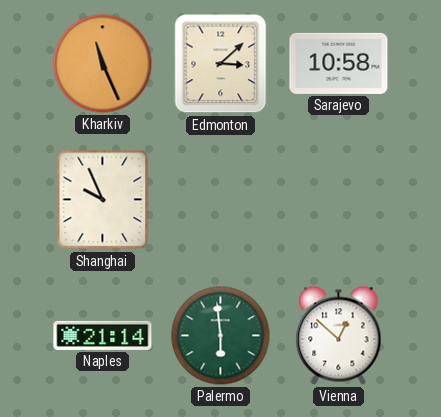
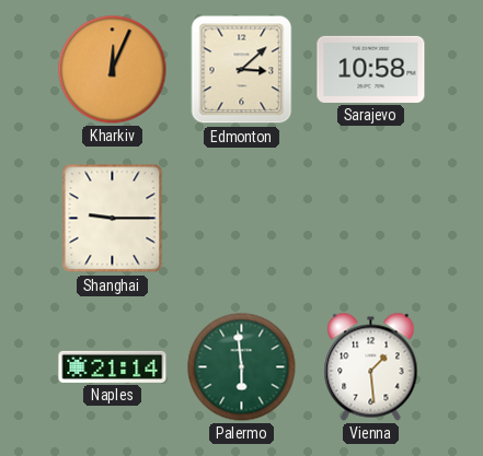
Kharkiv: 11:26 -> 12:04
Shanghai: 9:56 -> 9:15
Vienna: 12:52 -> 1:29
